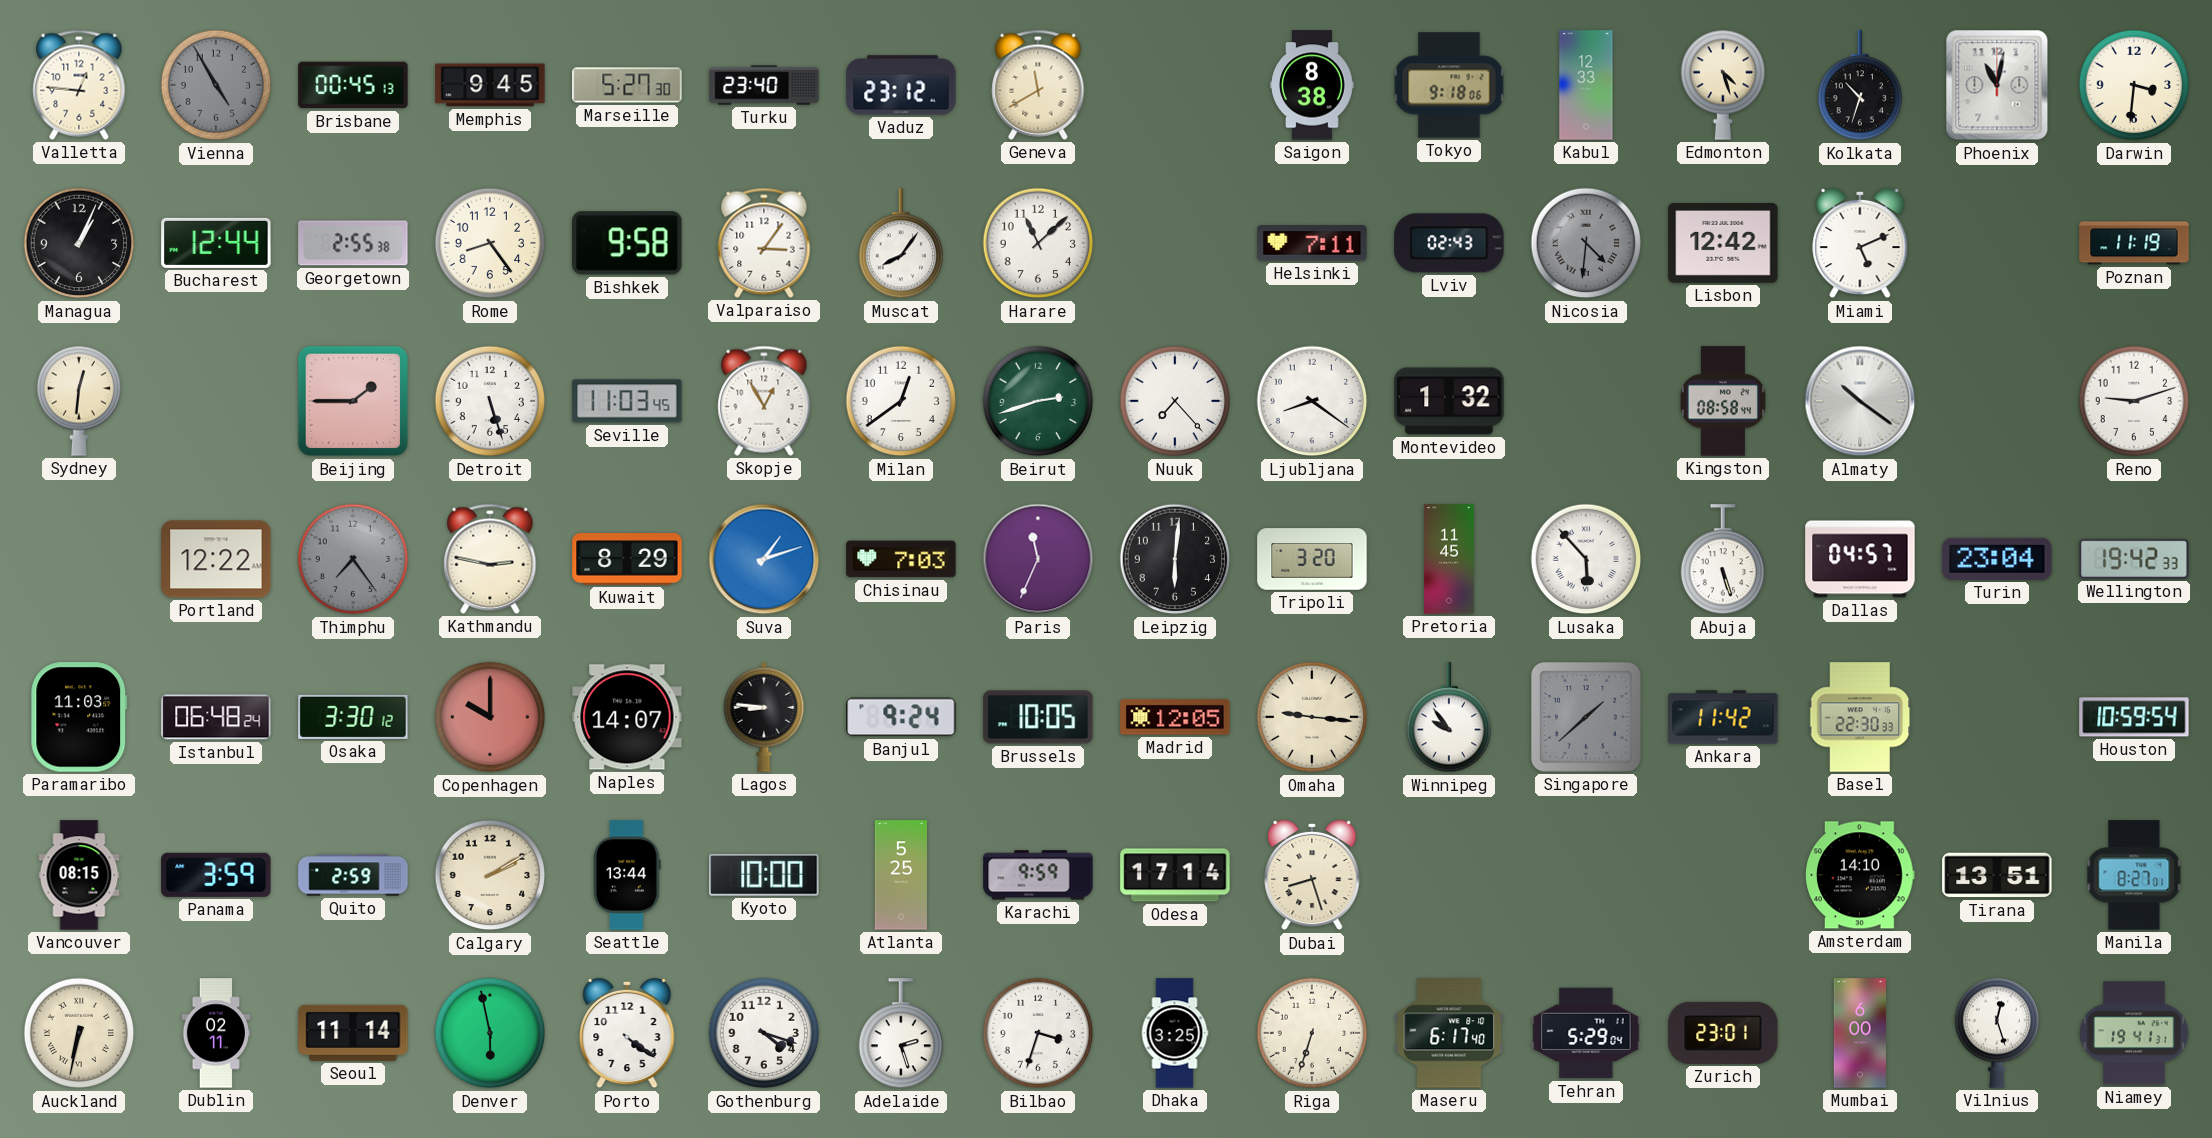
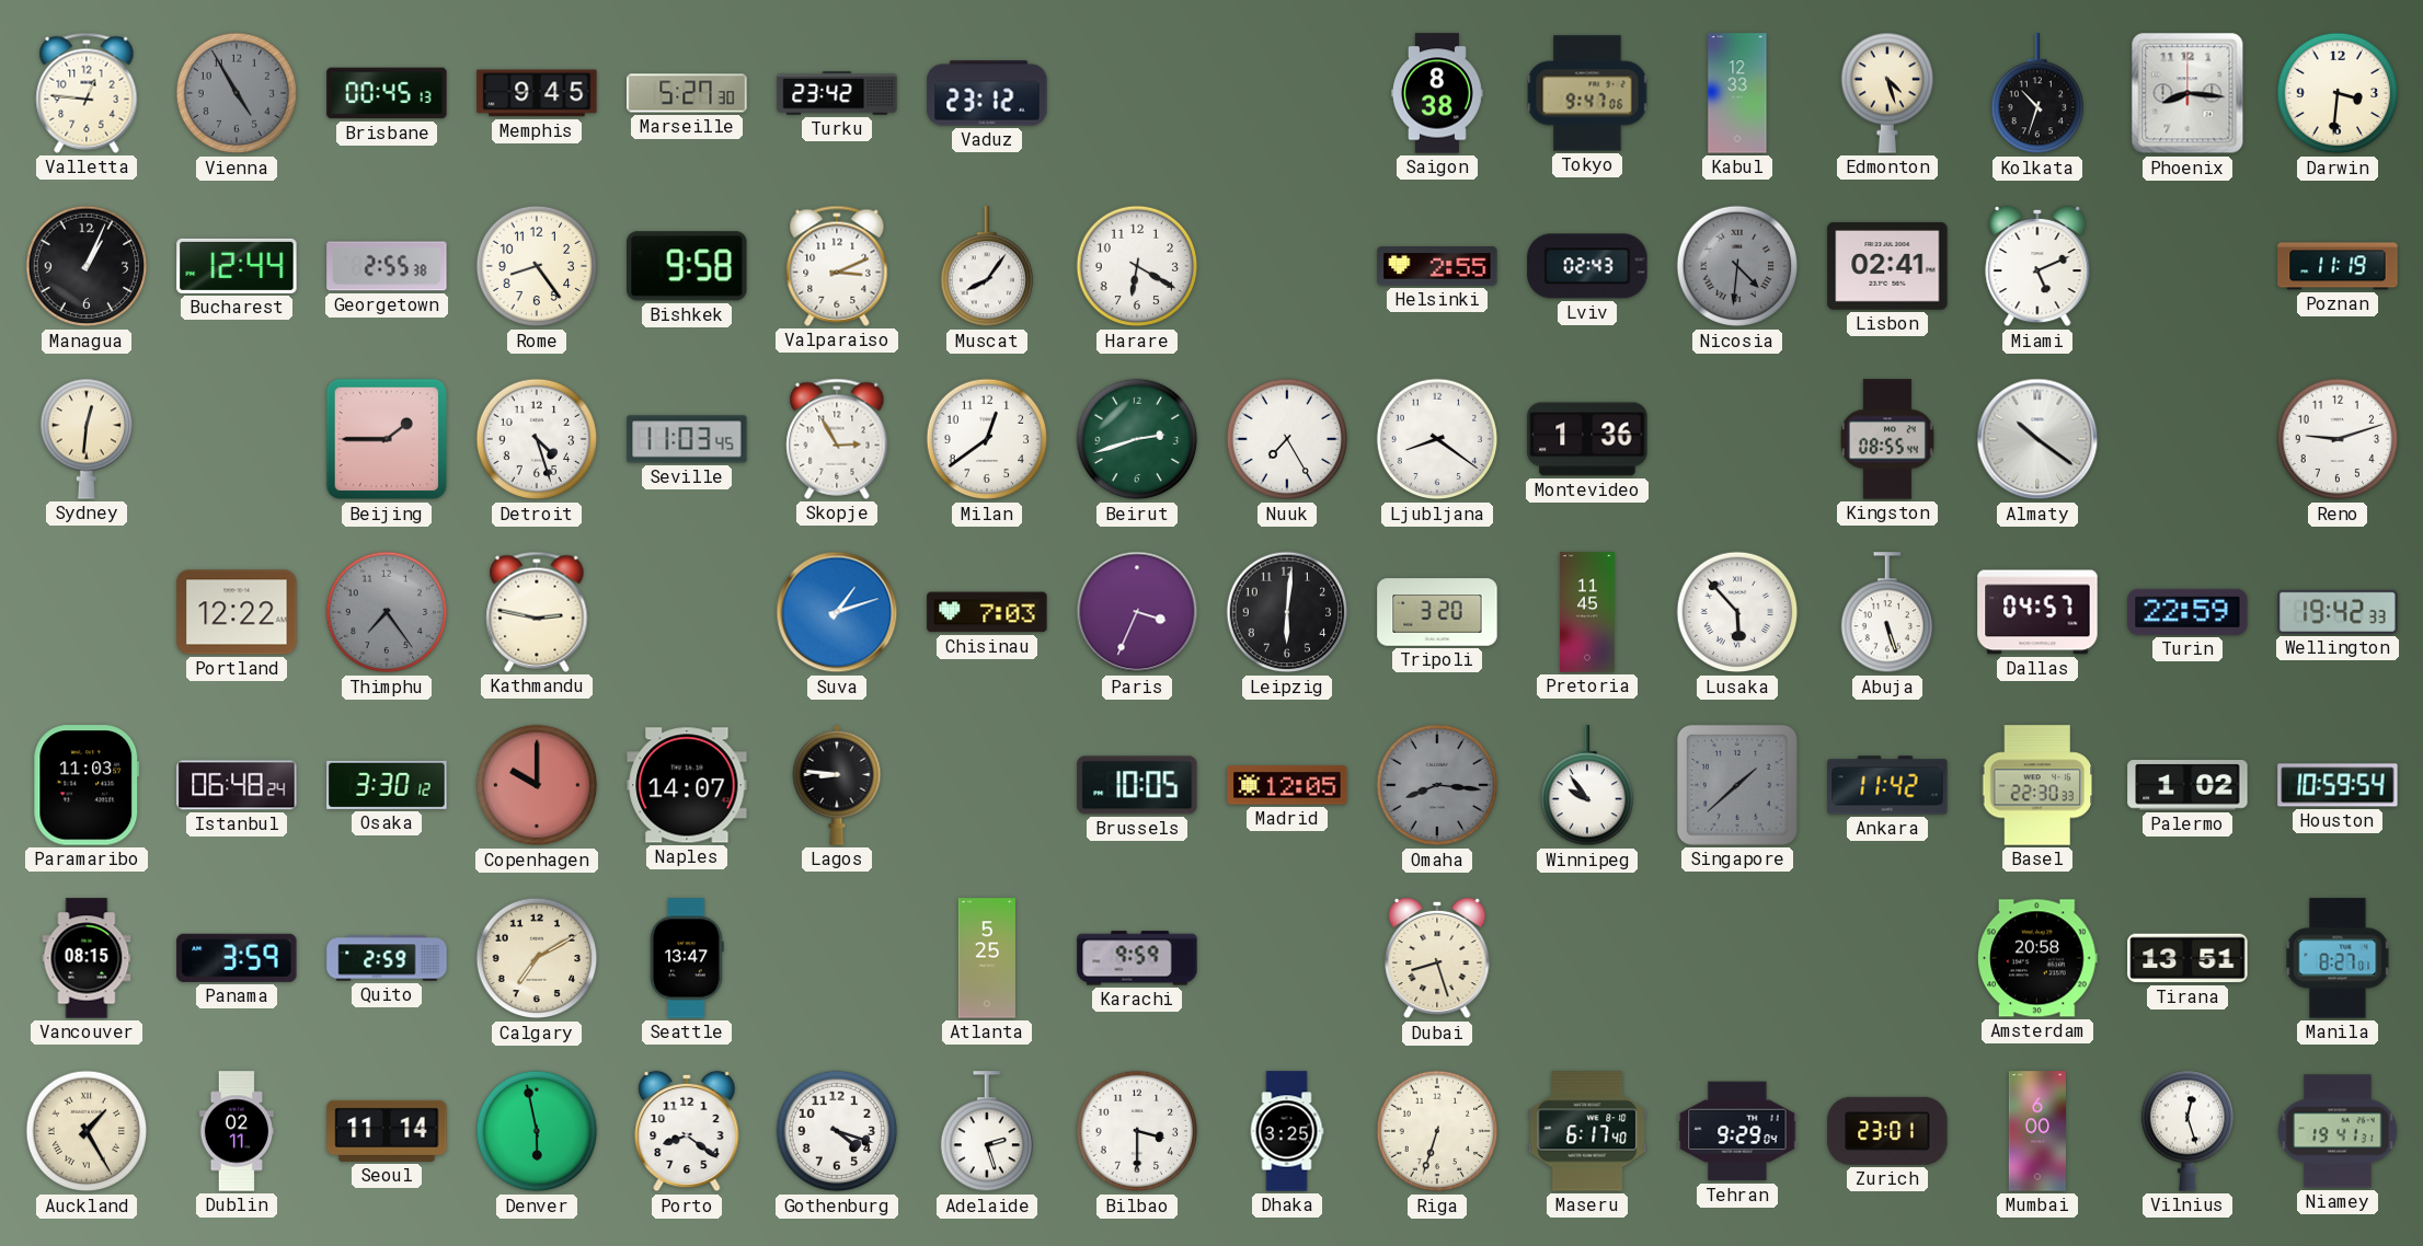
Turku: 23:40 -> 23:42
Geneva: 11:40 -> none
Tokyo: 9:18 -> 9:47
Phoenix: 11:02 -> 8:16
Valparaiso: 3:06 -> 3:11
Harare: 11:08 -> 6:20
Helsinki: 7:11 -> 2:55
Lisbon: 12:42 -> 02:41
Detroit: 5:27 -> 4:27
Skopje: 12:55 -> 2:55
Nuuk: 7:23 -> 7:25
Montevideo: 1:32 -> 1:36
Kingston: 08:58 -> 08:55
Kuwait: 8:29 -> none
Paris: 11:34 -> 3:34
Turin: 23:04 -> 22:59
Banjul: 9:24 -> none
Omaha: 9:16 -> 8:16
Omaha dial: cream -> grey
Palermo: none -> 1:02
Calgary: 2:10 -> 7:10
Seattle: 13:44 -> 13:47
Kyoto: 10:00 -> none
Odesa: 17:14 -> none
Amsterdam: 14:10 -> 20:58
Auckland: 6:32 -> 1:25
Porto: 4:21 -> 8:21
Bilbao: 3:33 -> 3:30
Tehran: 5:29 -> 9:29
